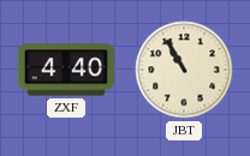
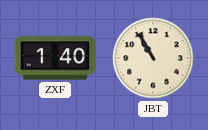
ZXF: 4:40 -> 1:40
